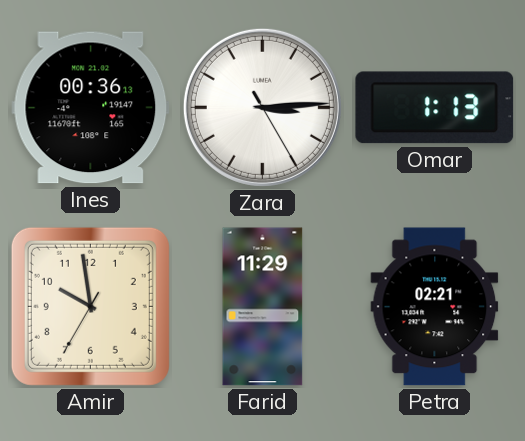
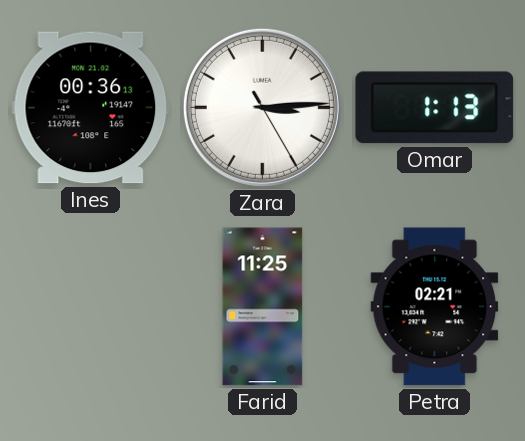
Amir: 9:58 -> none
Farid: 11:29 -> 11:25
